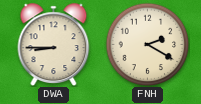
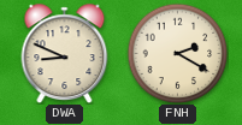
DWA: 8:45 -> 8:49
